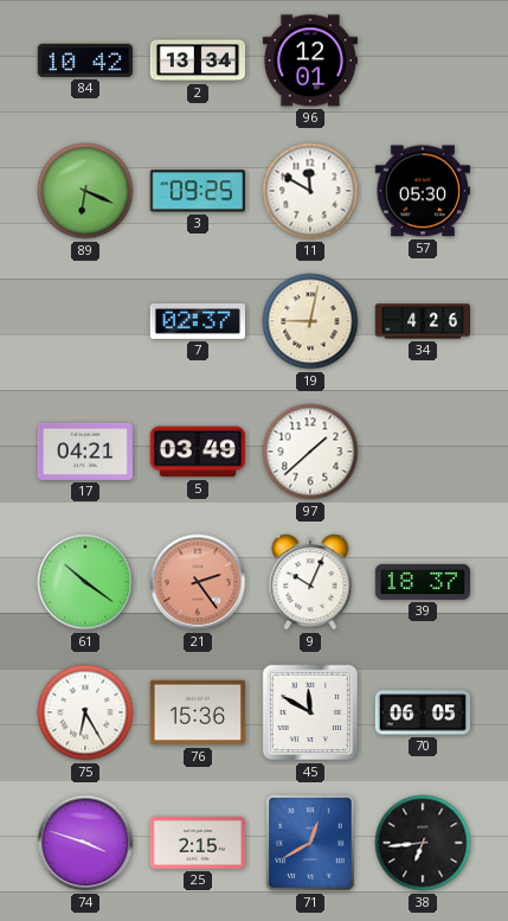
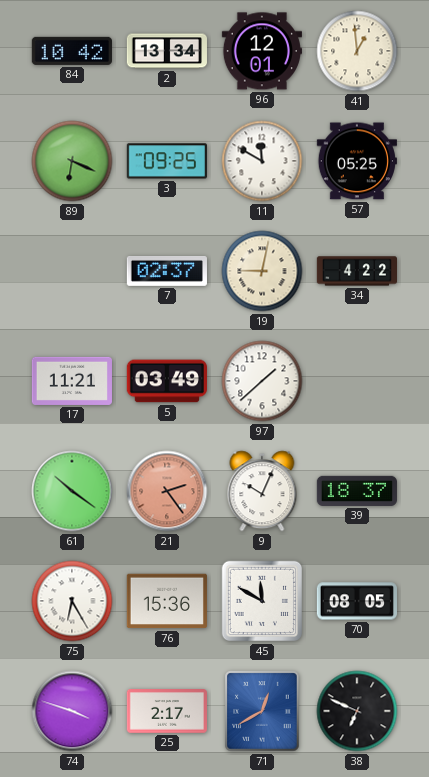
41: none -> 12:59
57: 05:30 -> 05:25
34: 4:26 -> 4:22
17: 04:21 -> 11:21
70: 06:05 -> 08:05
25: 2:15 -> 2:17
38: 6:44 -> 6:49
